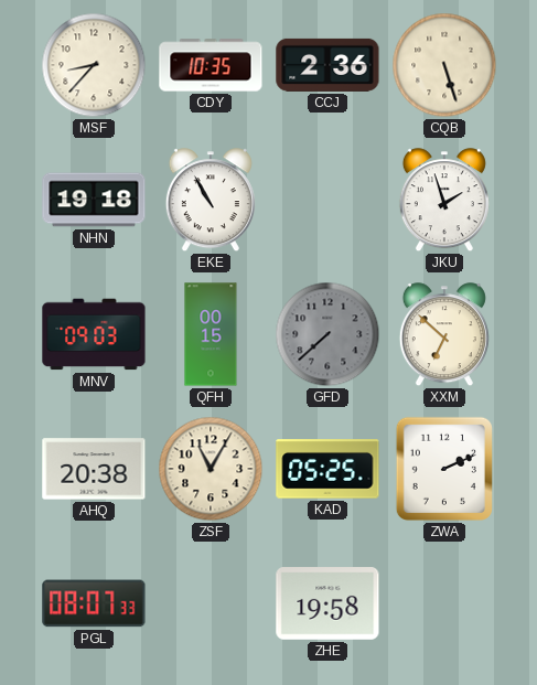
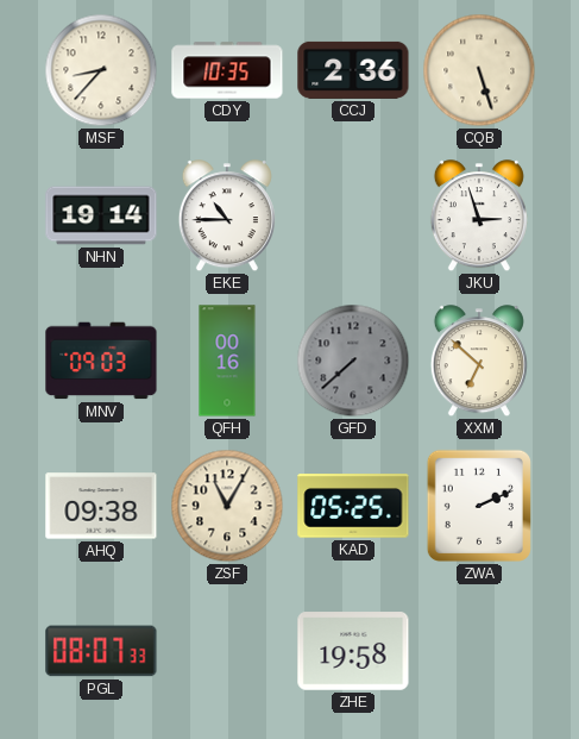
NHN: 19:18 -> 19:14
EKE: 10:55 -> 10:45
JKU: 1:57 -> 2:57
QFH: 00:15 -> 00:16
AHQ: 20:38 -> 09:38
